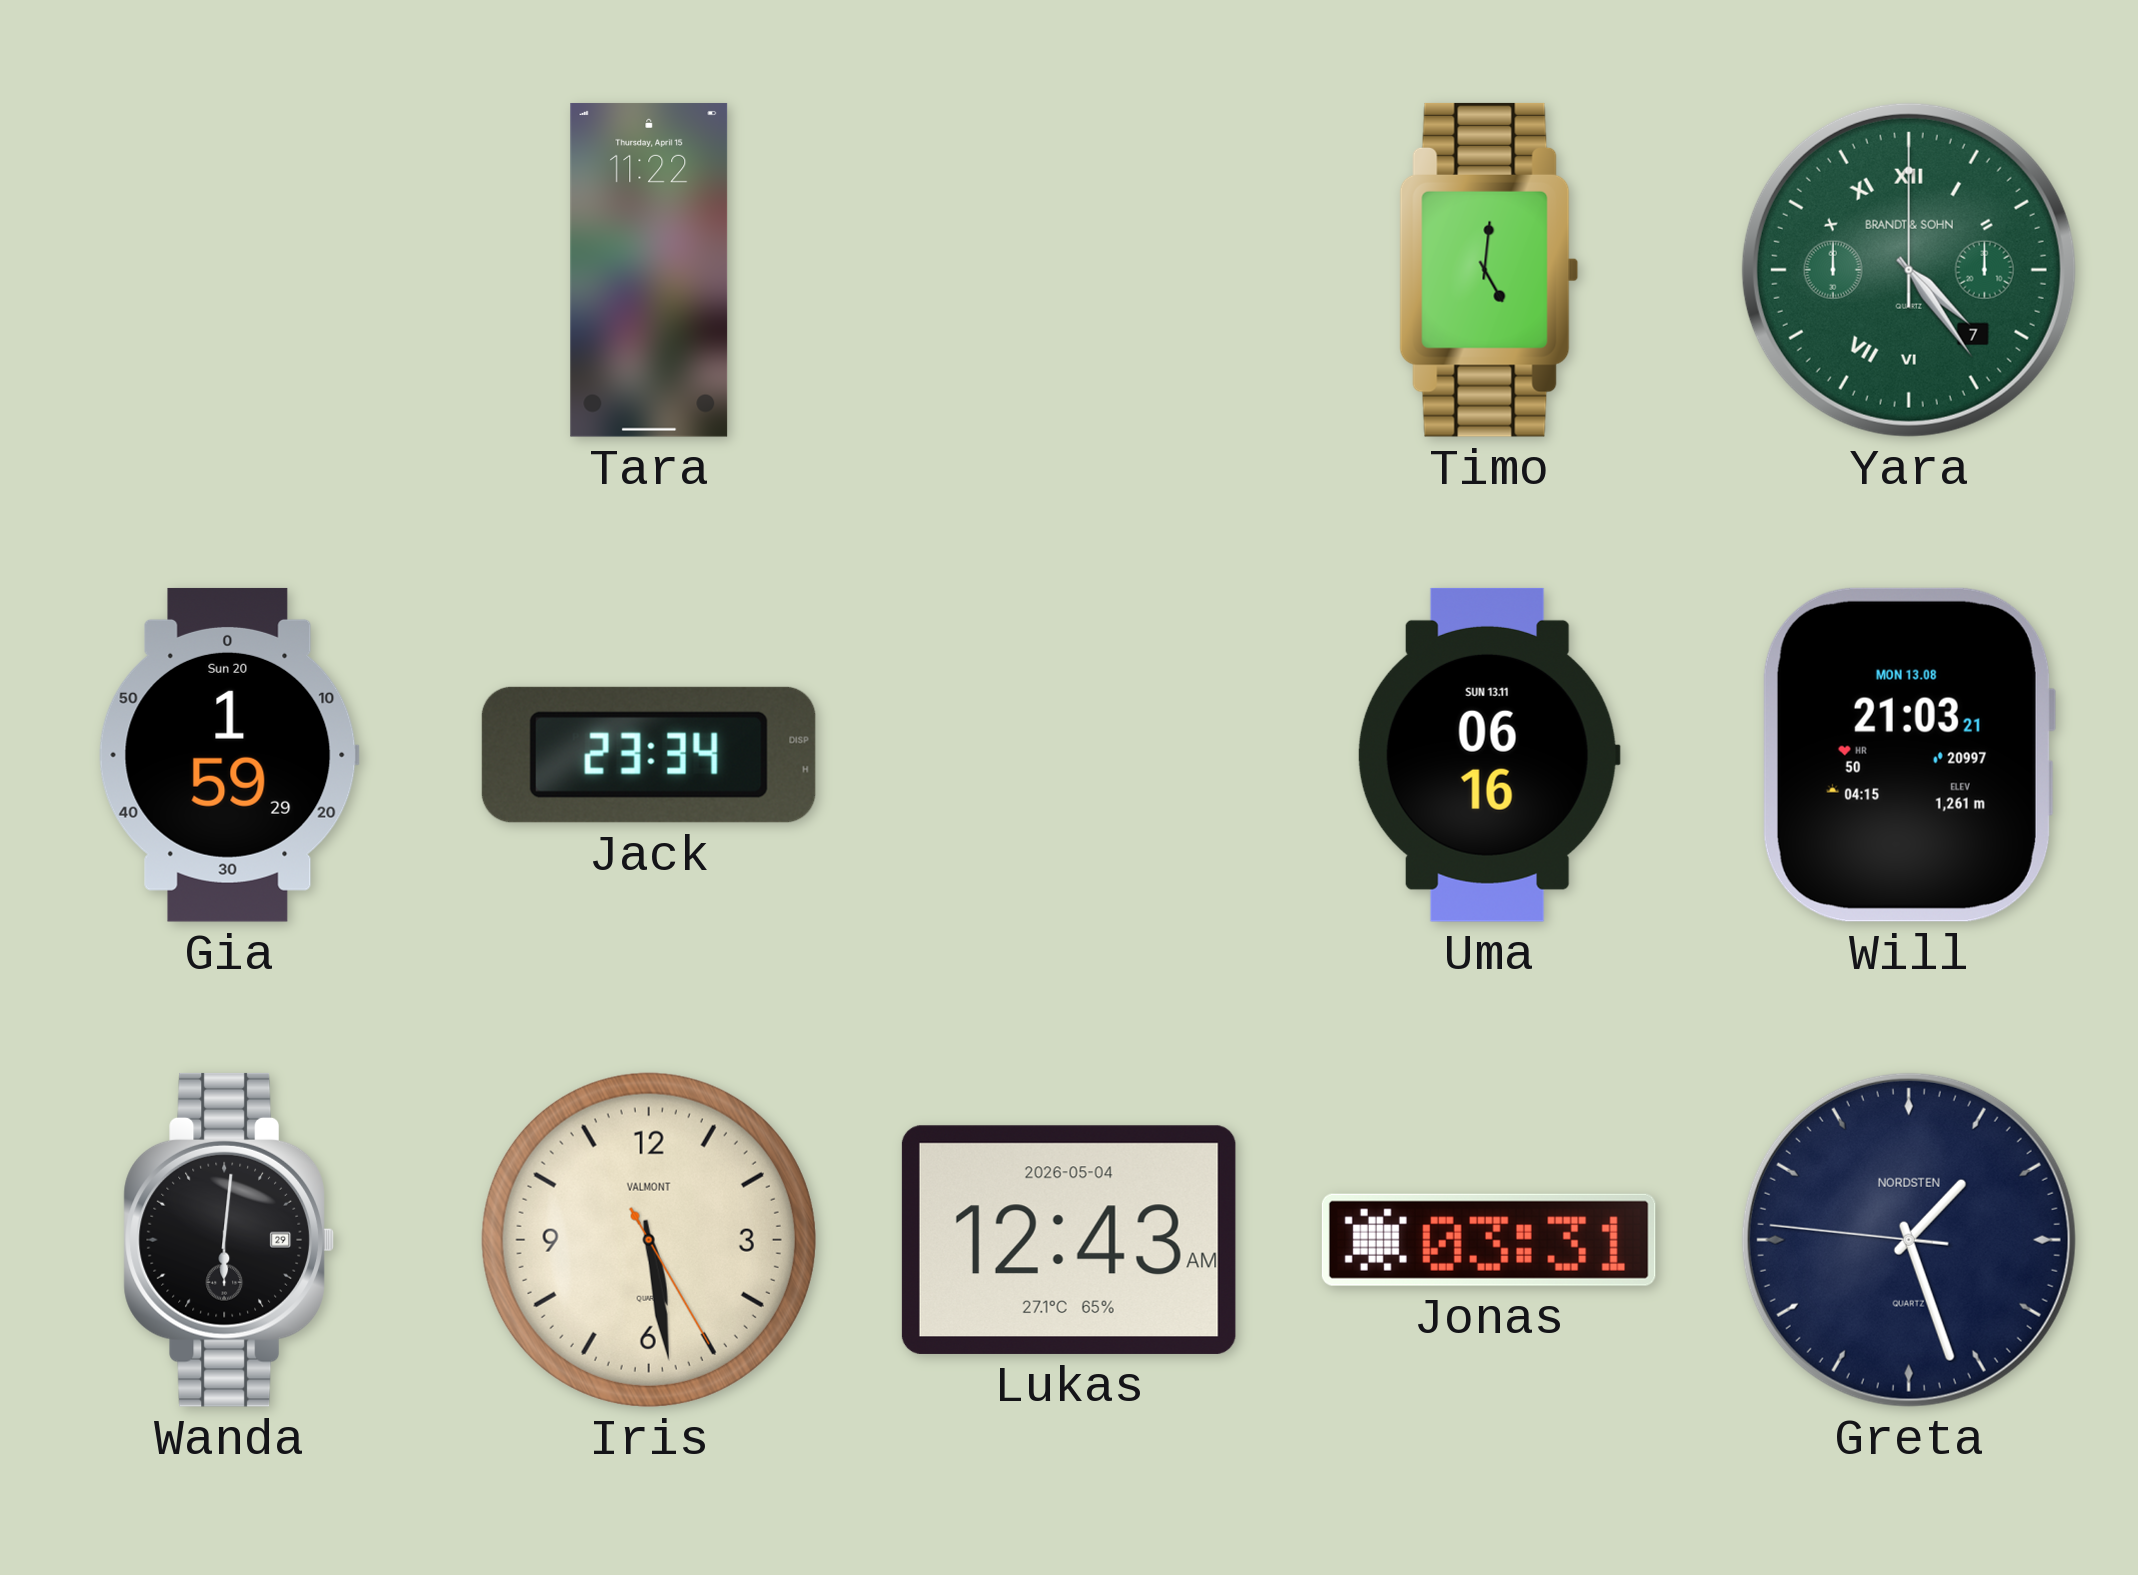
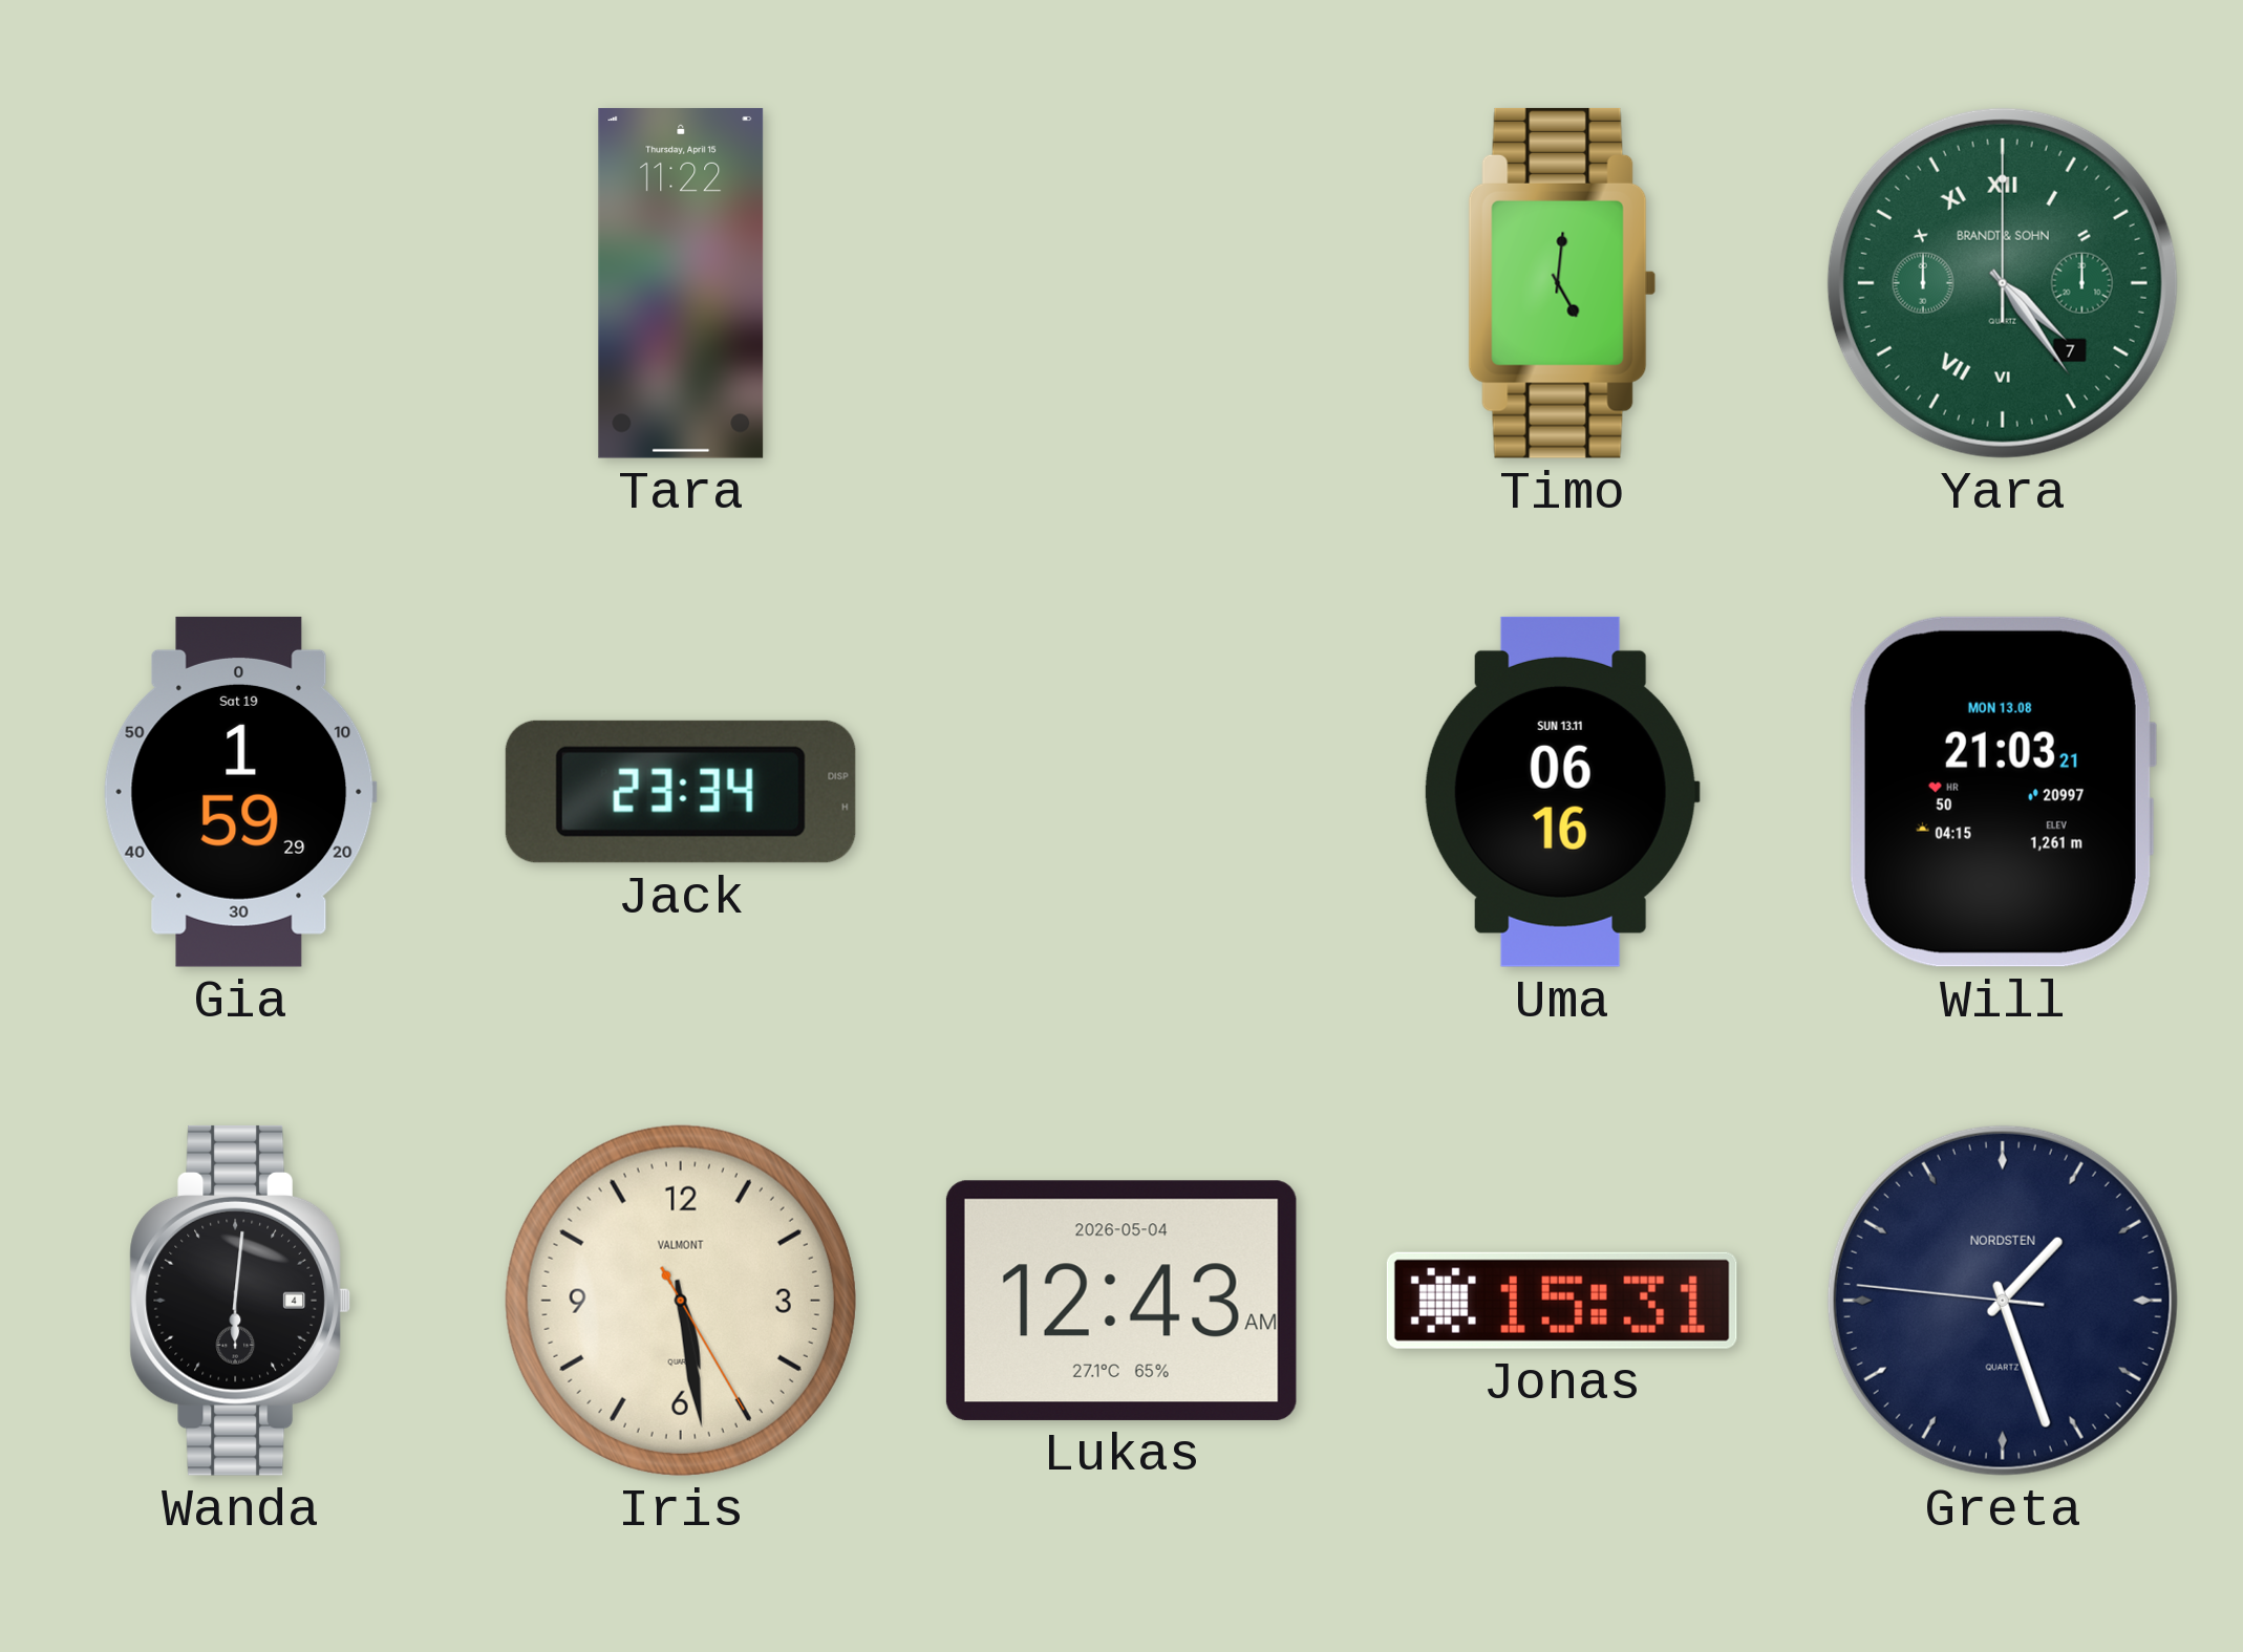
Gia date: Sun 20 -> Sat 19
Wanda date: 29 -> 4
Jonas: 03:31 -> 15:31
